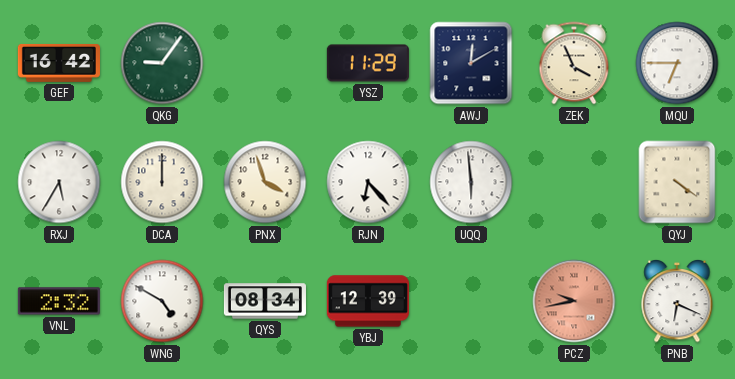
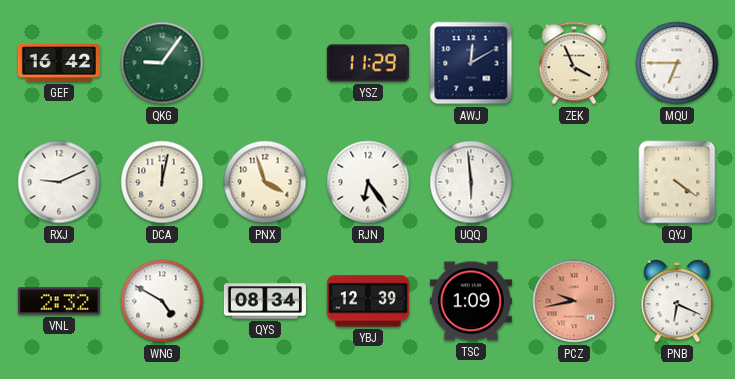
RXJ: 5:35 -> 9:11
DCA: 12:00 -> 12:02
RJN: 6:23 -> 6:24
TSC: none -> 1:09
